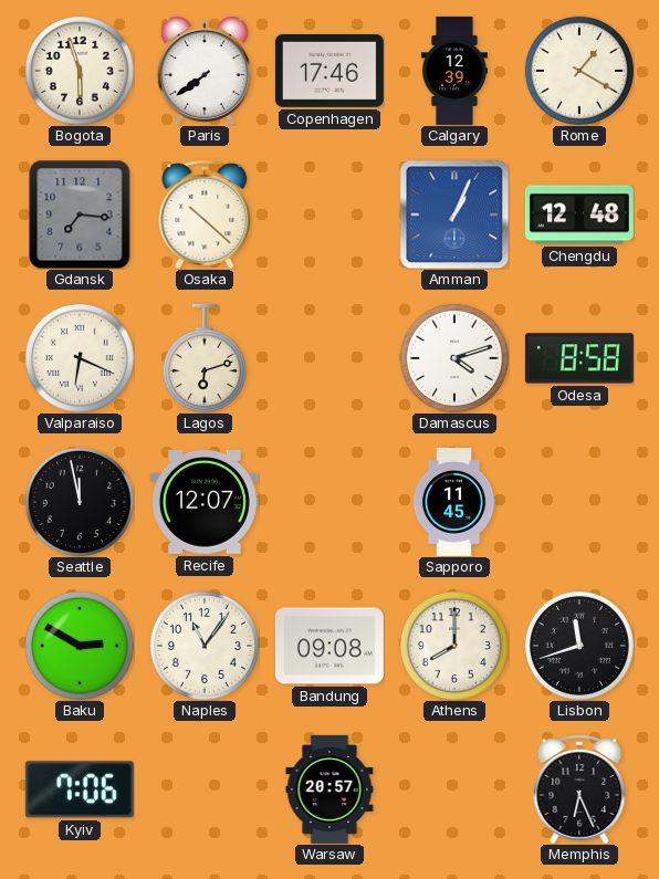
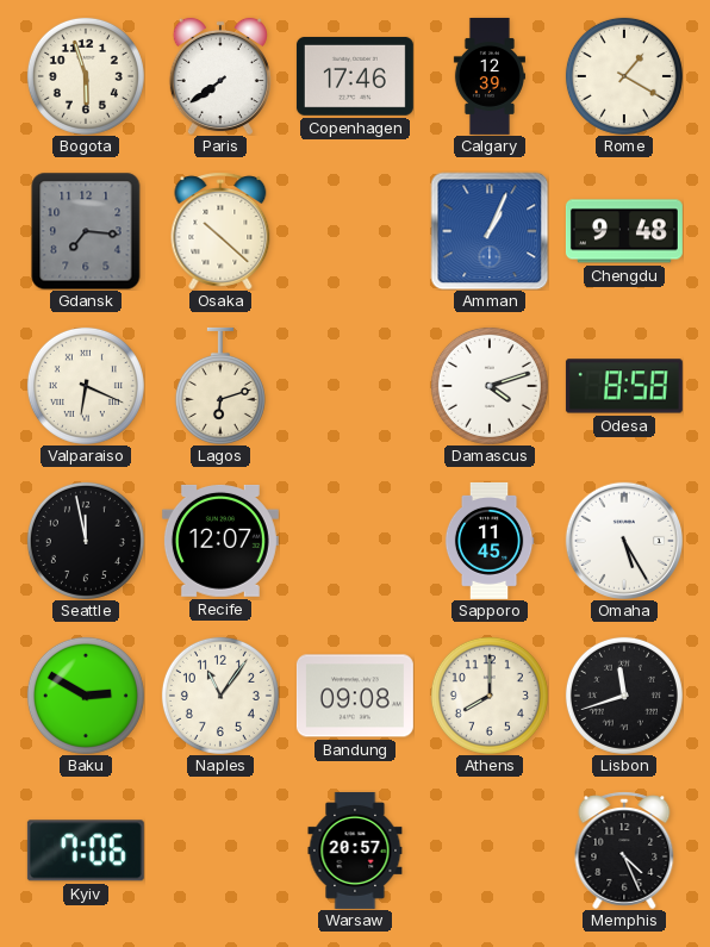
Chengdu: 12:48 -> 9:48
Omaha: none -> 5:25
Memphis: 6:26 -> 4:26
